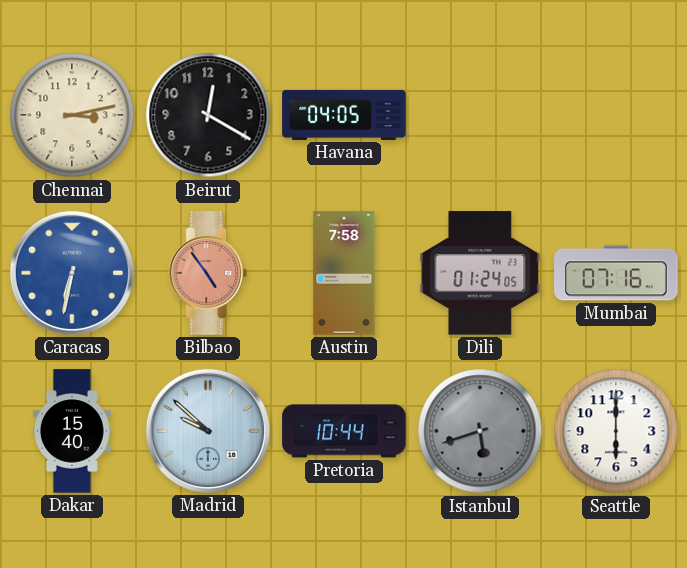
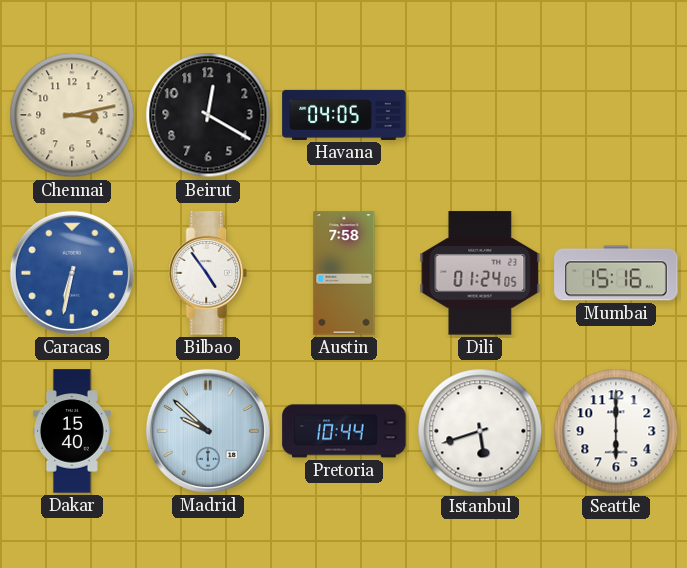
Bilbao dial: salmon -> white
Mumbai: 07:16 -> 15:16
Istanbul dial: grey -> white
